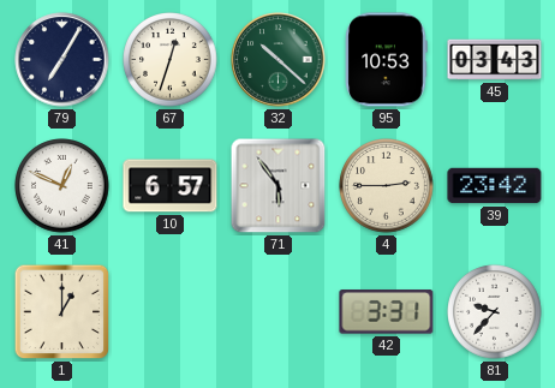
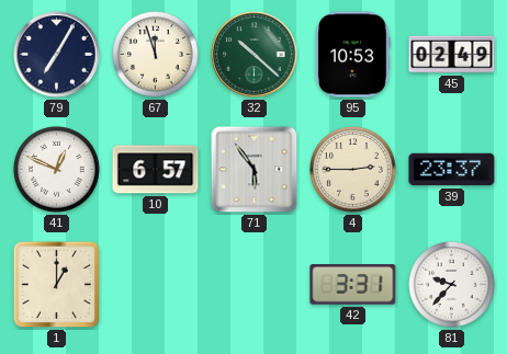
67: 12:33 -> 11:57
45: 03:43 -> 02:49
39: 23:42 -> 23:37
